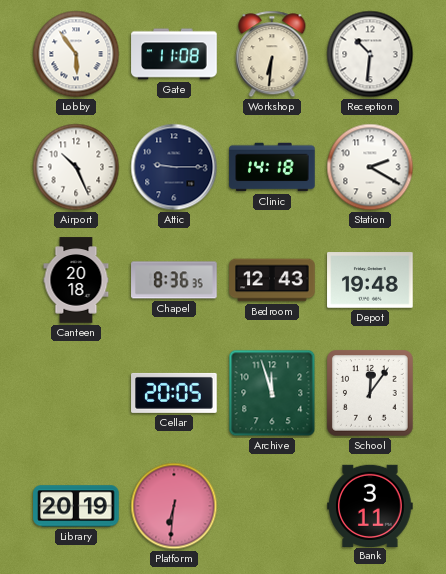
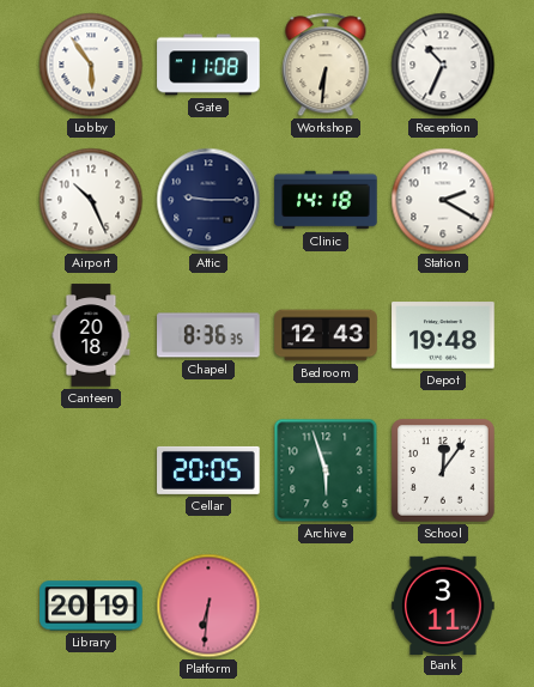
Reception: 10:31 -> 10:34
Archive: 11:57 -> 5:57
